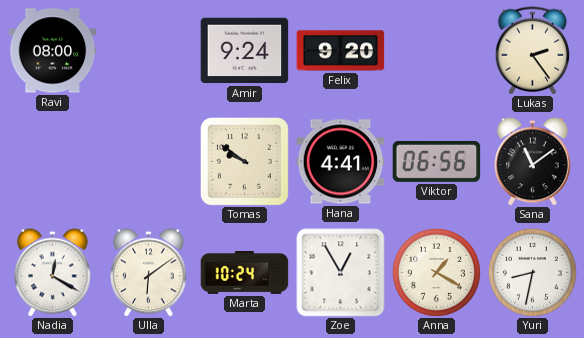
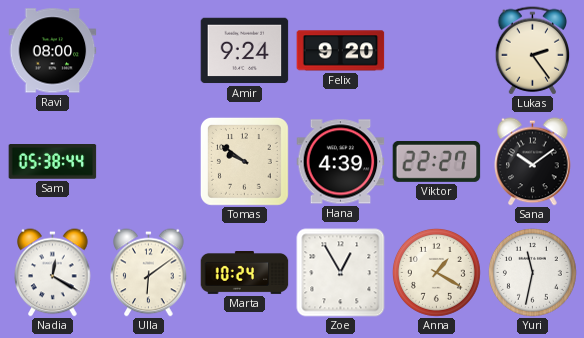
Sam: none -> 05:38
Hana: 4:41 -> 4:39
Viktor: 06:56 -> 22:27
Sana: 11:09 -> 10:09
Yuri: 8:32 -> 11:32
